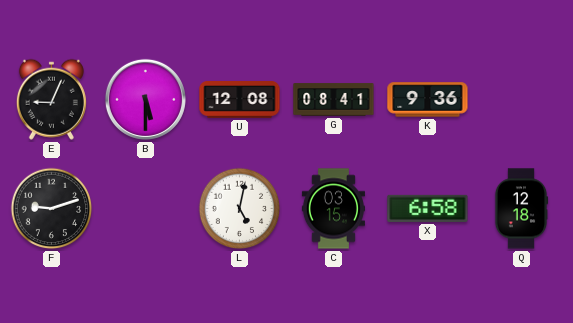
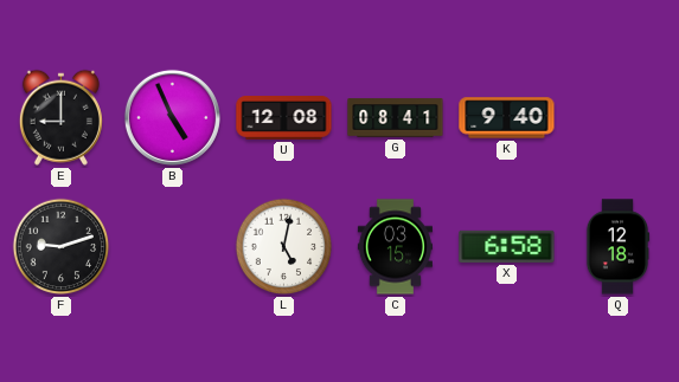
E: 9:04 -> 9:00
B: 5:30 -> 4:56
K: 9:36 -> 9:40
